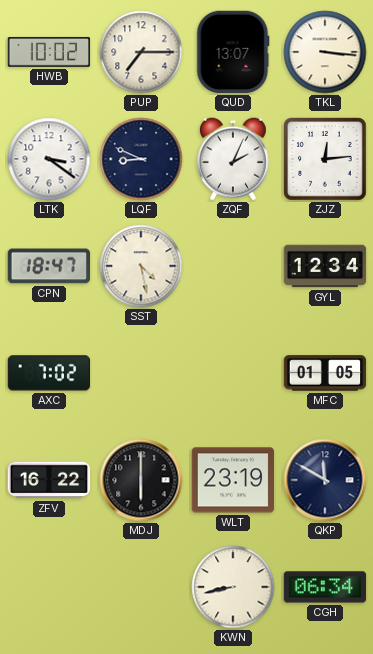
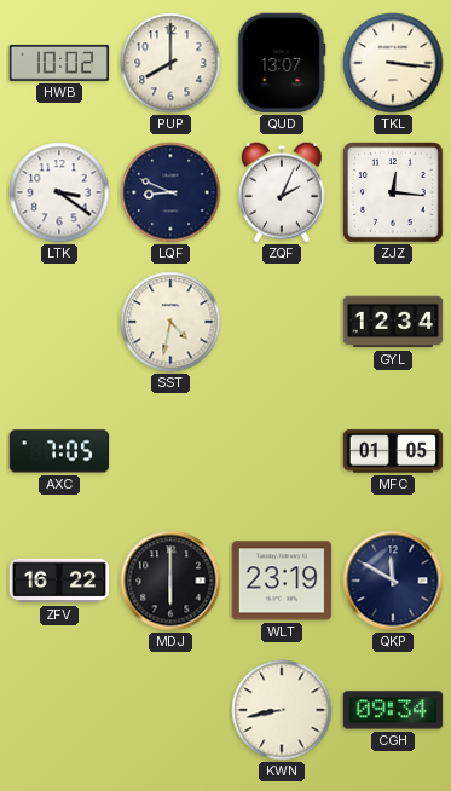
PUP: 7:15 -> 8:00
ZJZ: 12:14 -> 12:16
CPN: 18:47 -> none
SST: 4:28 -> 4:32
AXC: 7:02 -> 7:05
CGH: 06:34 -> 09:34
